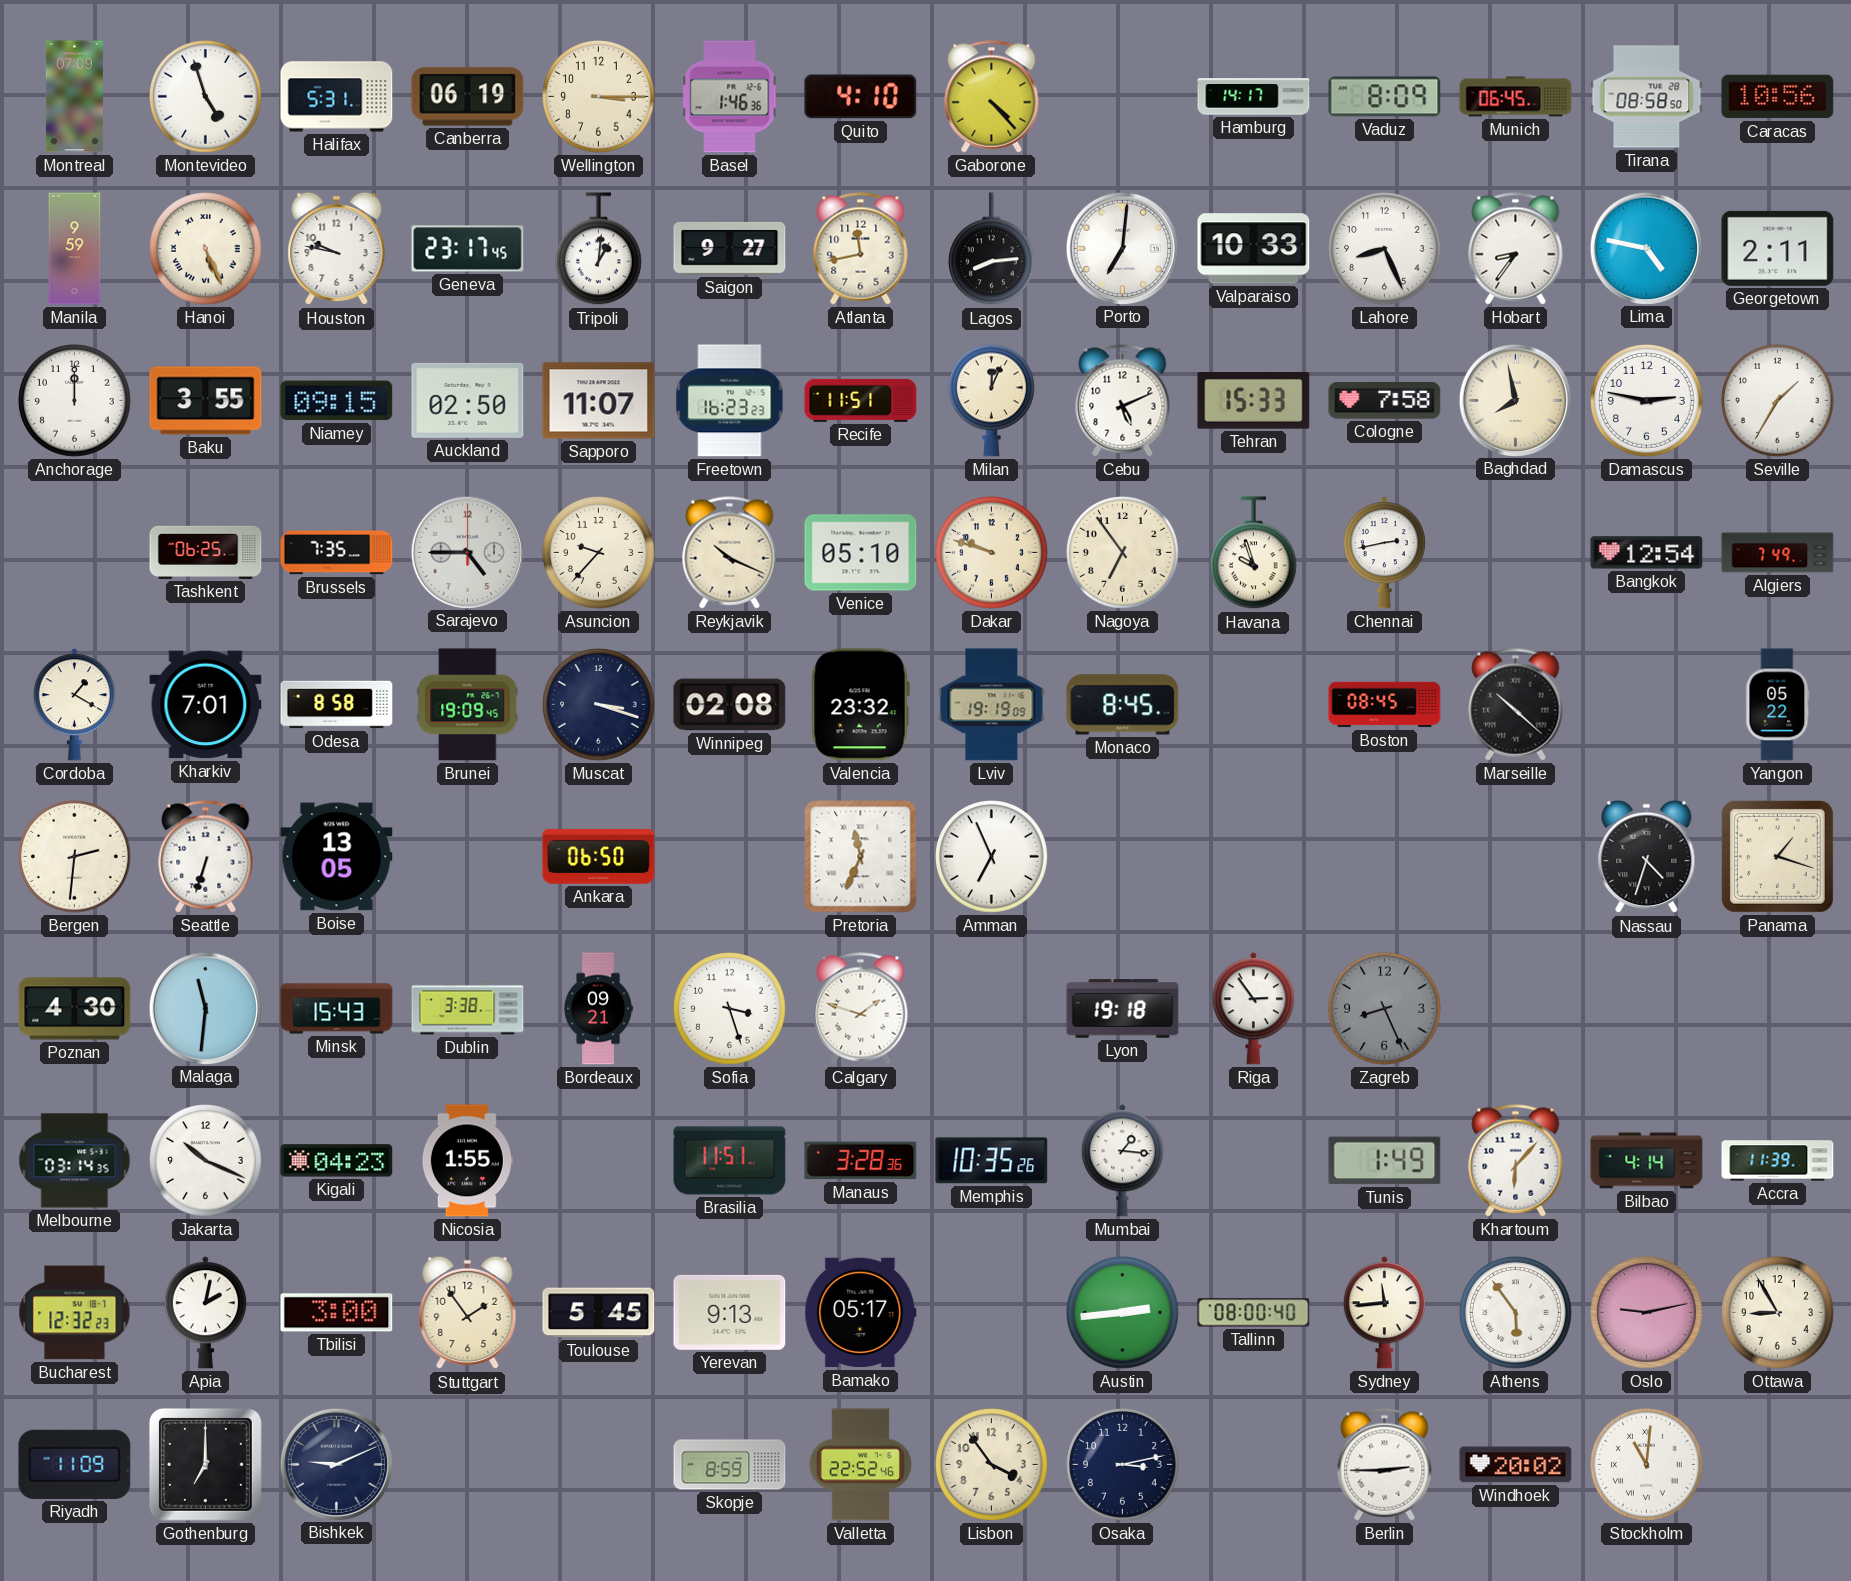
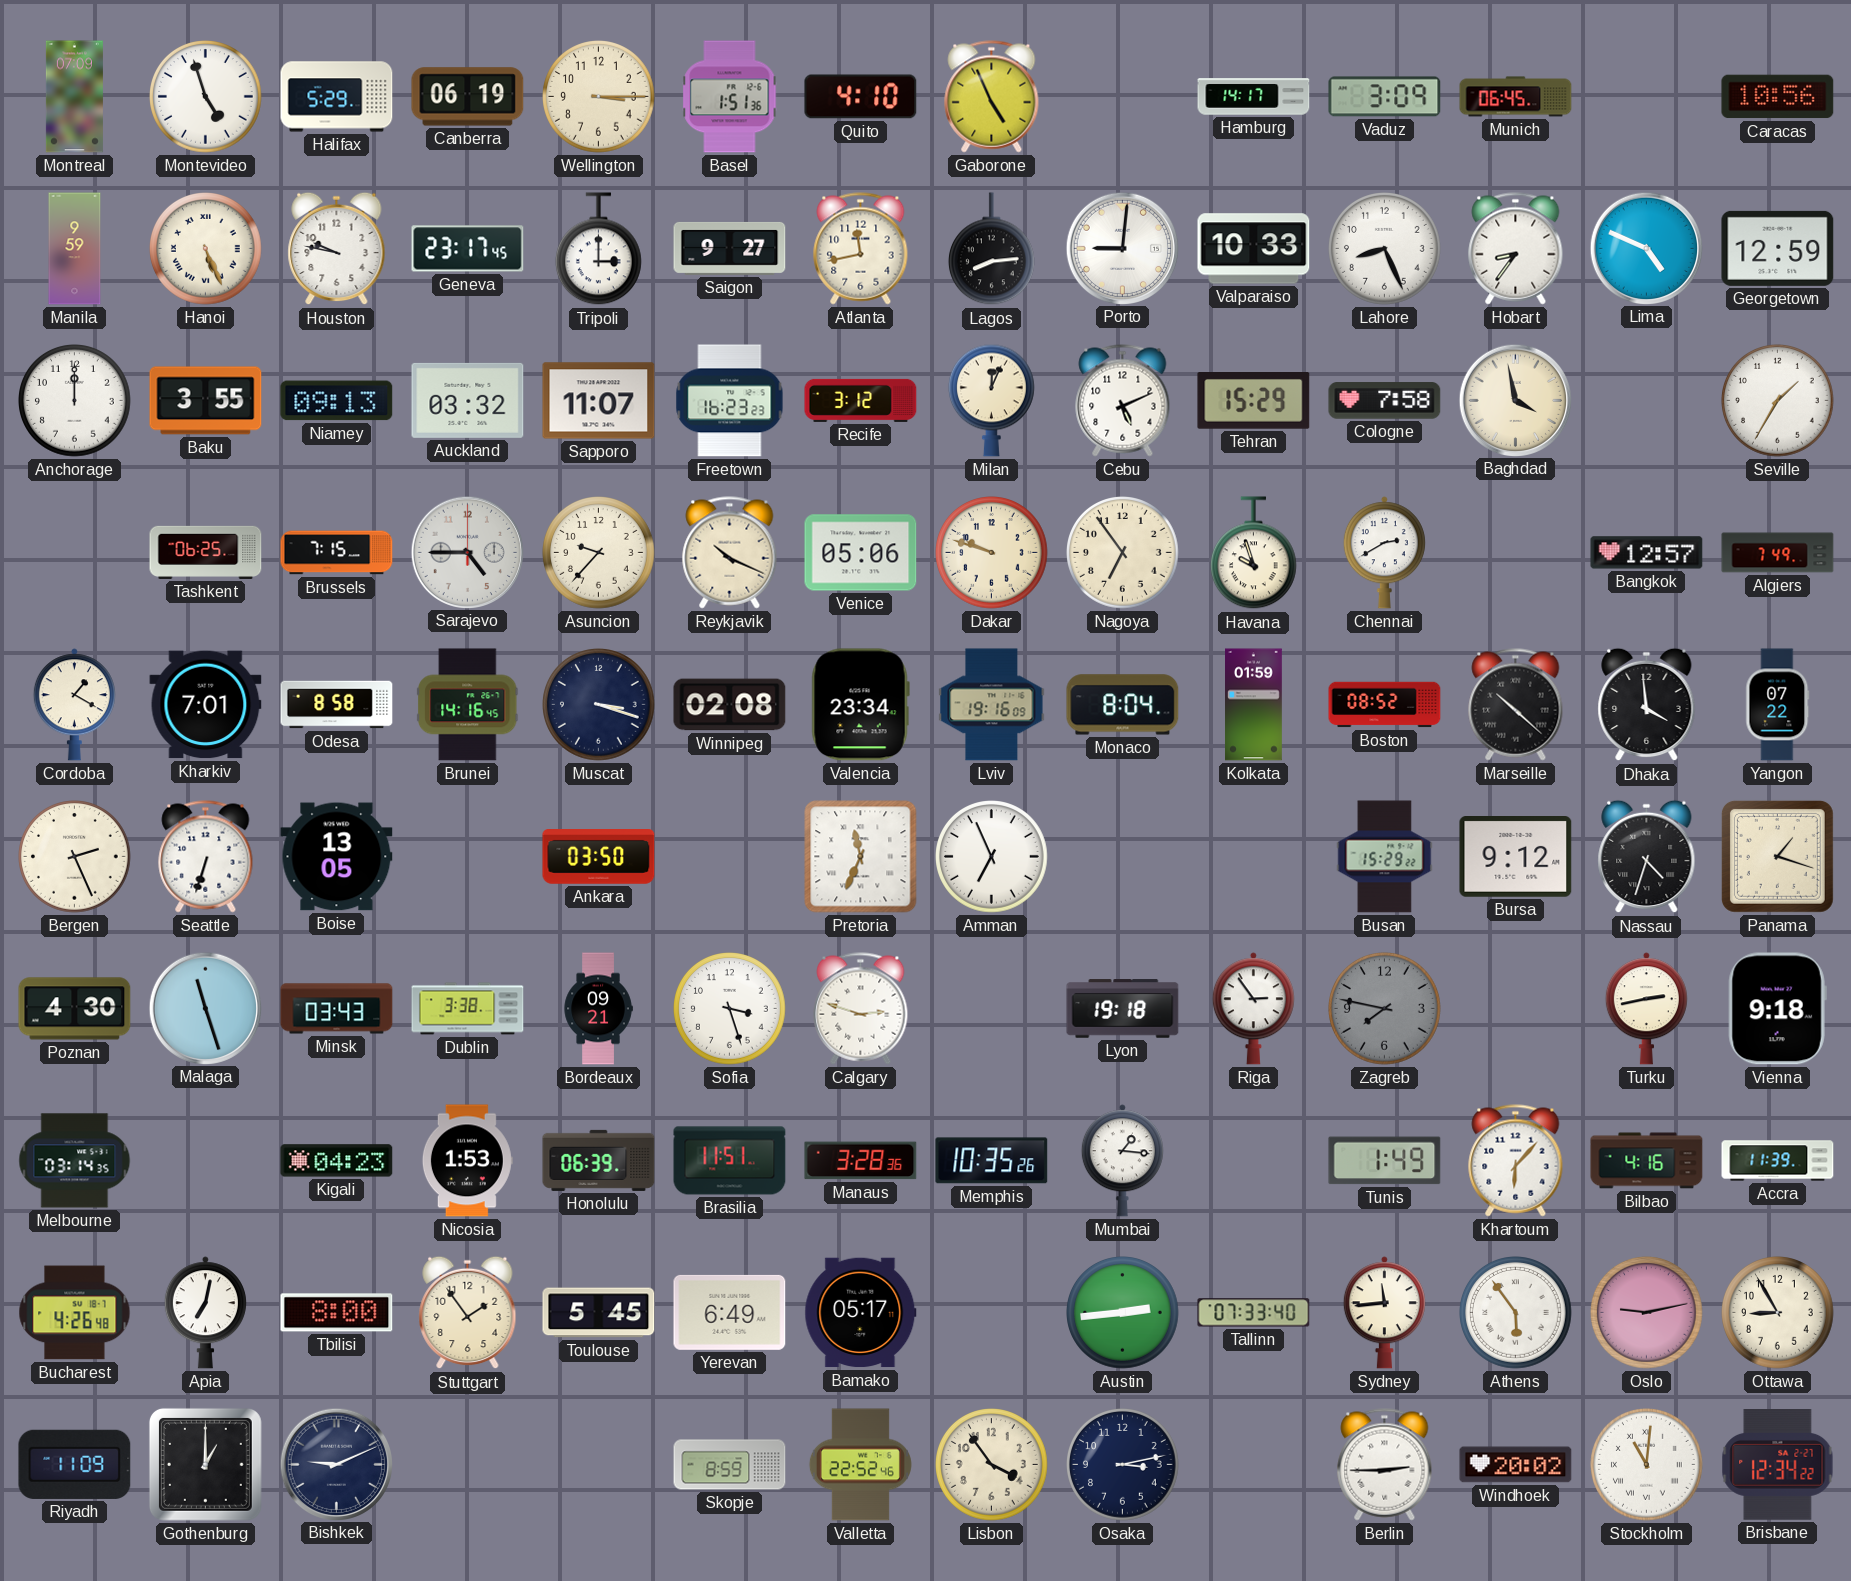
Halifax: 5:31 -> 5:29
Basel: 1:46 -> 1:51
Gaborone: 4:23 -> 4:56
Vaduz: 8:09 -> 3:09
Tirana: 08:58 -> none
Tripoli: 1:01 -> 3:00
Porto: 7:01 -> 9:01
Lima: 4:47 -> 4:49
Georgetown: 2:11 -> 12:59
Niamey: 09:15 -> 09:13
Auckland: 02:50 -> 03:32
Recife: 11:51 -> 3:12
Tehran: 15:33 -> 15:29
Baghdad: 7:58 -> 3:58
Damascus: 2:47 -> none
Brussels: 7:35 -> 7:15
Venice: 05:10 -> 05:06
Chennai: 2:43 -> 2:40
Bangkok: 12:54 -> 12:57
Brunei: 19:09 -> 14:16
Valencia: 23:32 -> 23:34
Lviv: 19:19 -> 19:16
Monaco: 8:45 -> 8:04
Kolkata: none -> 01:59
Boston: 08:45 -> 08:52
Dhaka: none -> 3:59
Yangon: 05:22 -> 07:22
Bergen: 2:31 -> 2:26
Ankara: 06:50 -> 03:50
Busan: none -> 15:29
Bursa: none -> 9:12
Malaga: 11:31 -> 11:27
Minsk: 15:43 -> 03:43
Calgary: 1:48 -> 2:48
Zagreb: 8:26 -> 7:47
Turku: none -> 2:43
Vienna: none -> 9:18
Jakarta: 10:19 -> none
Nicosia: 1:55 -> 1:53
Honolulu: none -> 06:39
Bilbao: 4:14 -> 4:16
Bucharest: 12:32 -> 4:26
Apia: 2:02 -> 7:02
Tbilisi: 3:00 -> 8:00
Yerevan: 9:13 -> 6:49
Tallinn: 08:00 -> 07:33
Gothenburg: 7:00 -> 1:00
Brisbane: none -> 12:34
